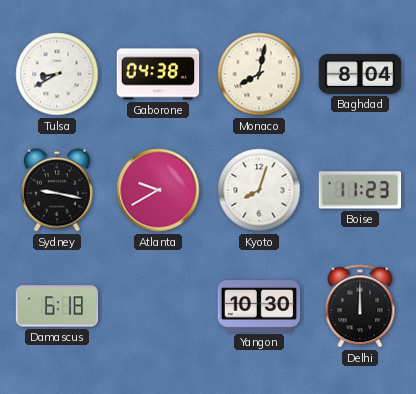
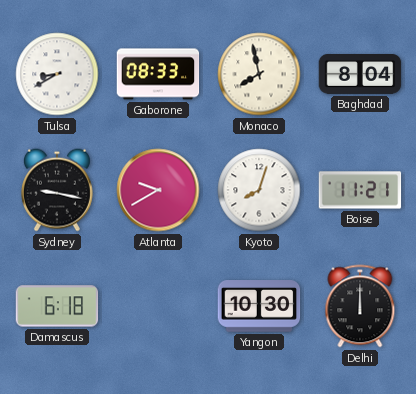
Gaborone: 04:38 -> 08:33
Monaco: 8:02 -> 7:58
Boise: 11:23 -> 11:21
